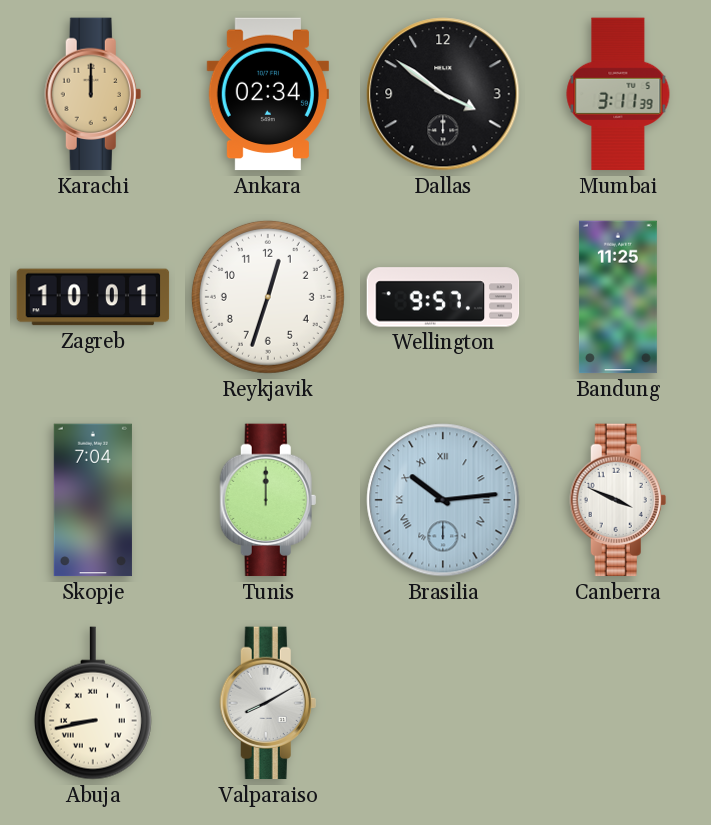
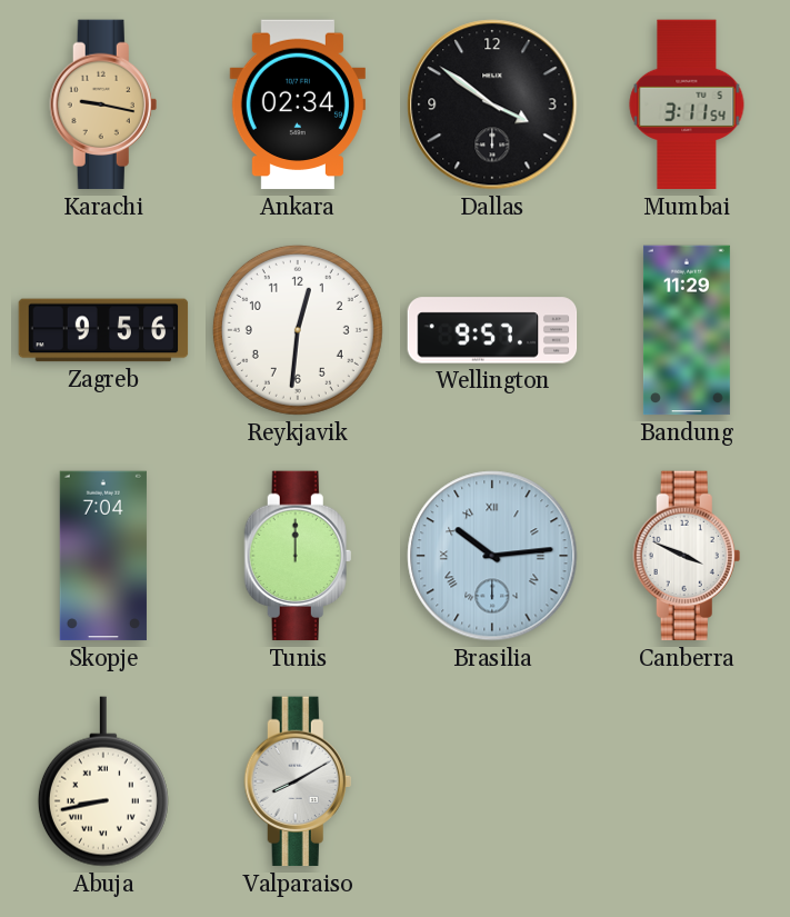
Karachi: 12:00 -> 9:17
Mumbai: 3:11:39 -> 3:11:54
Zagreb: 10:01 -> 9:56
Reykjavik: 12:33 -> 12:31
Bandung: 11:25 -> 11:29
